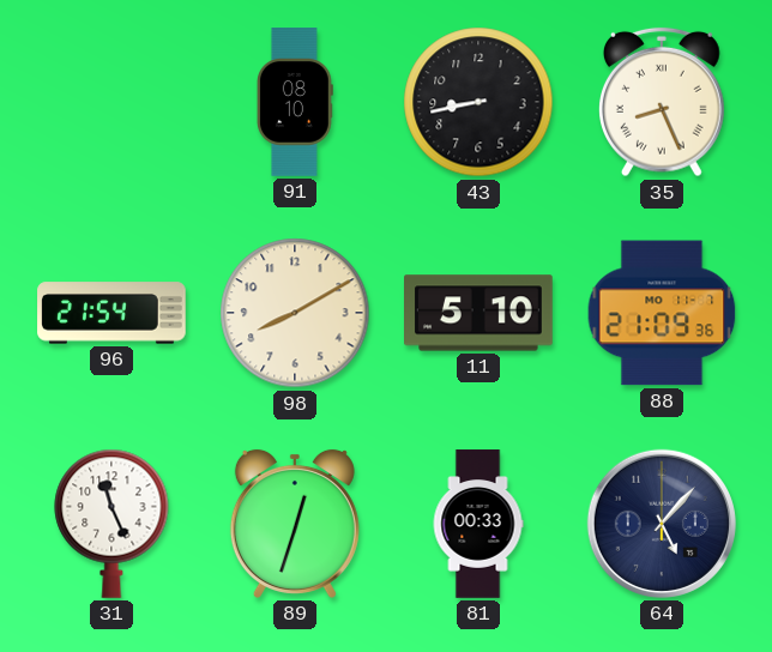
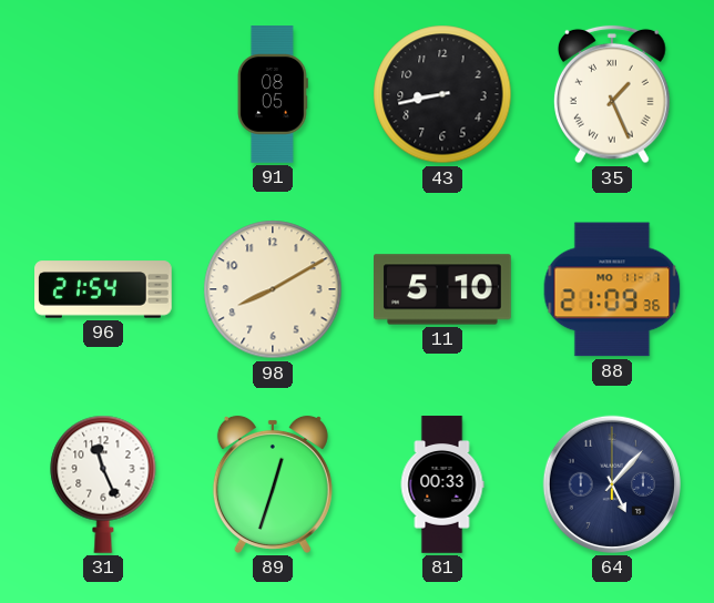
91: 08:10 -> 08:05
35: 8:26 -> 1:26
